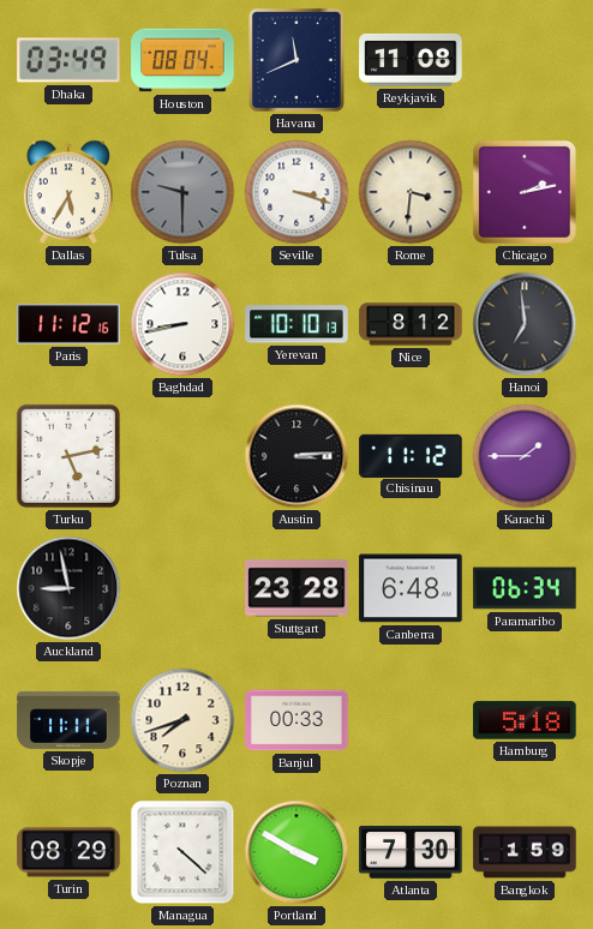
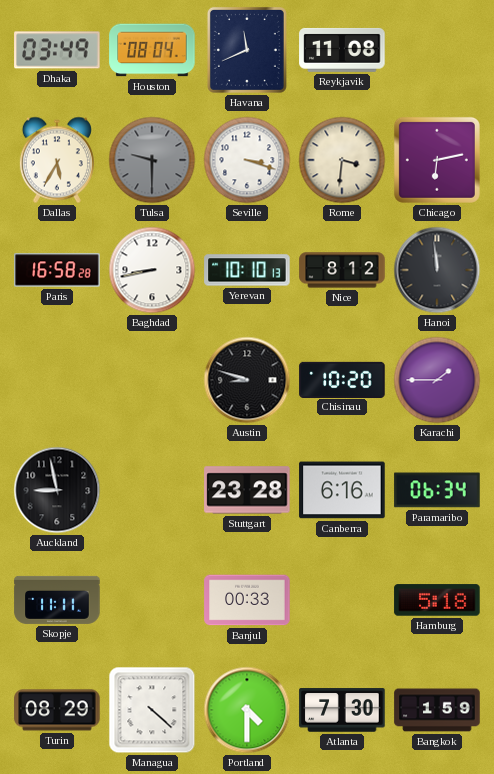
Chicago: 2:13 -> 6:13
Paris: 11:12 -> 16:58
Hanoi: 6:59 -> 11:59
Turku: 5:13 -> none
Austin: 3:14 -> 8:48
Chisinau: 11:12 -> 10:20
Canberra: 6:48 -> 6:16
Poznan: 7:42 -> none
Portland: 3:50 -> 4:30
